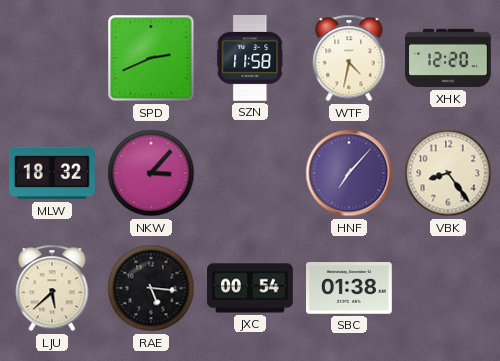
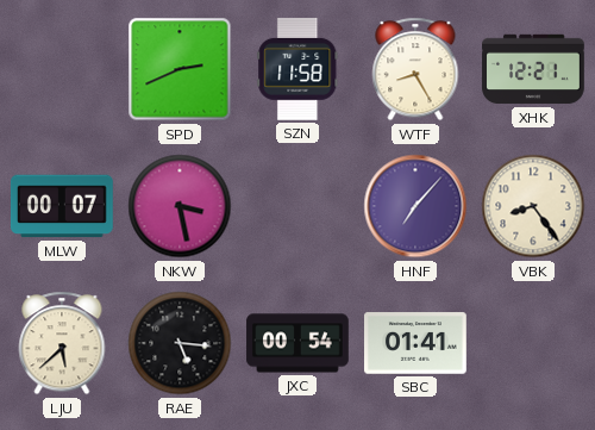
WTF: 4:32 -> 8:25
XHK: 12:20 -> 12:21
MLW: 18:32 -> 00:07
NKW: 3:07 -> 3:28
SBC: 01:38 -> 01:41
